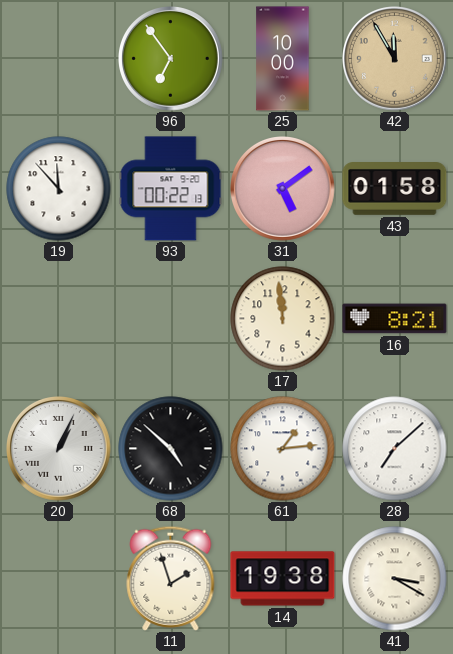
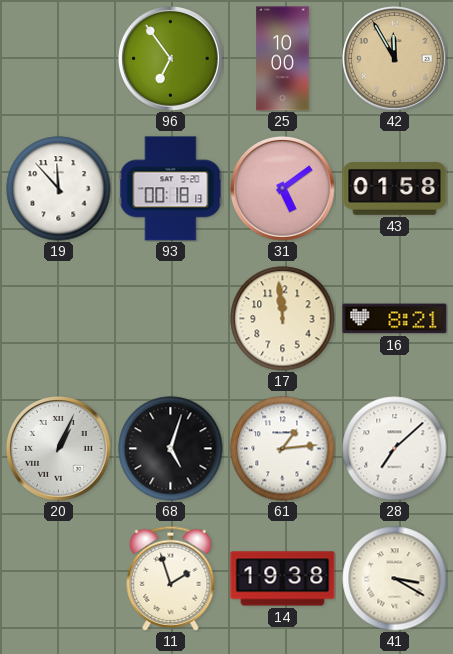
93: 00:22 -> 00:18
68: 4:52 -> 5:03
